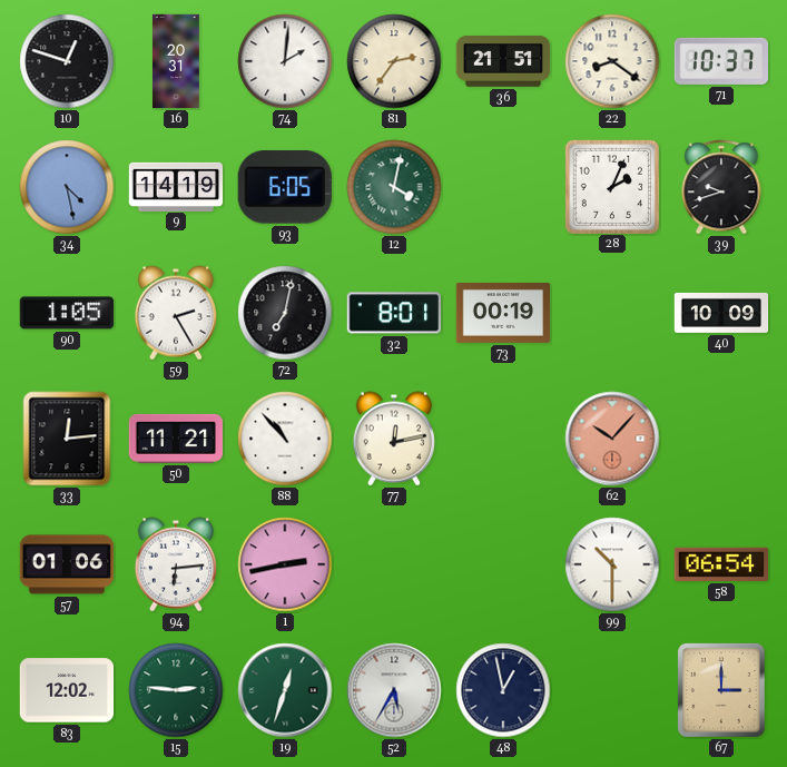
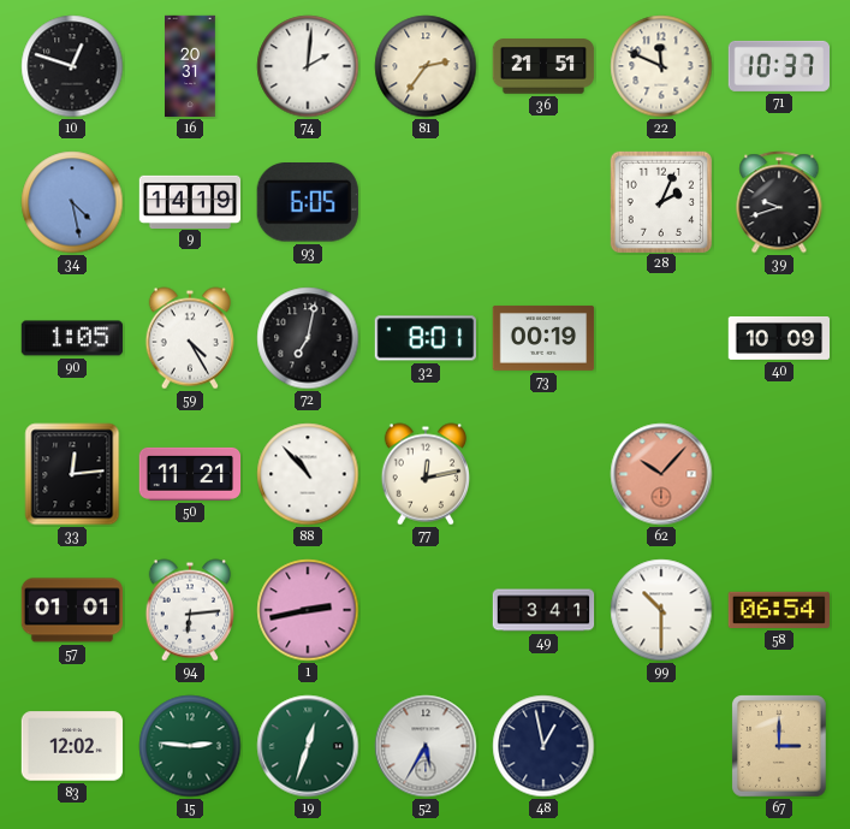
22: 8:21 -> 11:49
12: 4:02 -> none
59: 2:25 -> 4:25
57: 01:06 -> 01:01
49: none -> 3:41
